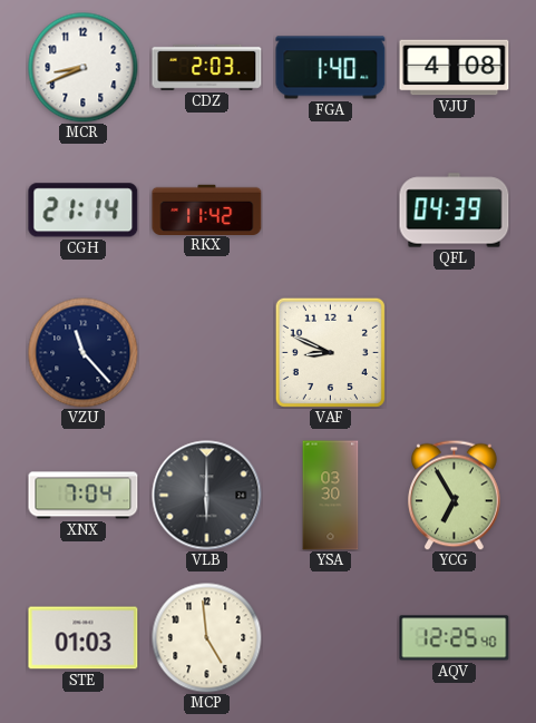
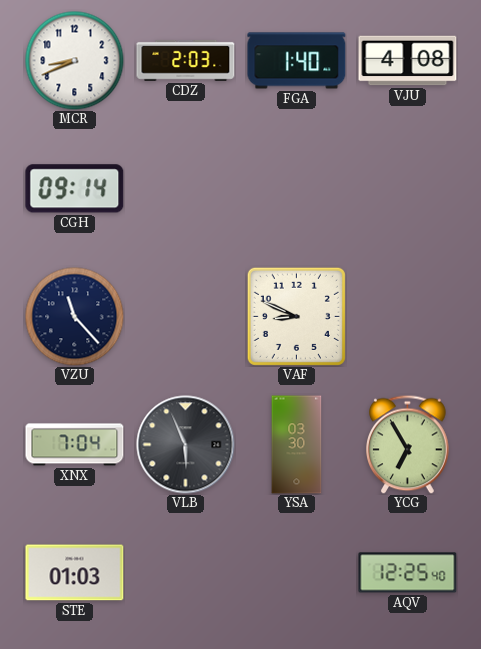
CGH: 21:14 -> 09:14
RKX: 11:42 -> none
QFL: 04:39 -> none
VLB: 6:00 -> 5:56
MCP: 4:59 -> none
